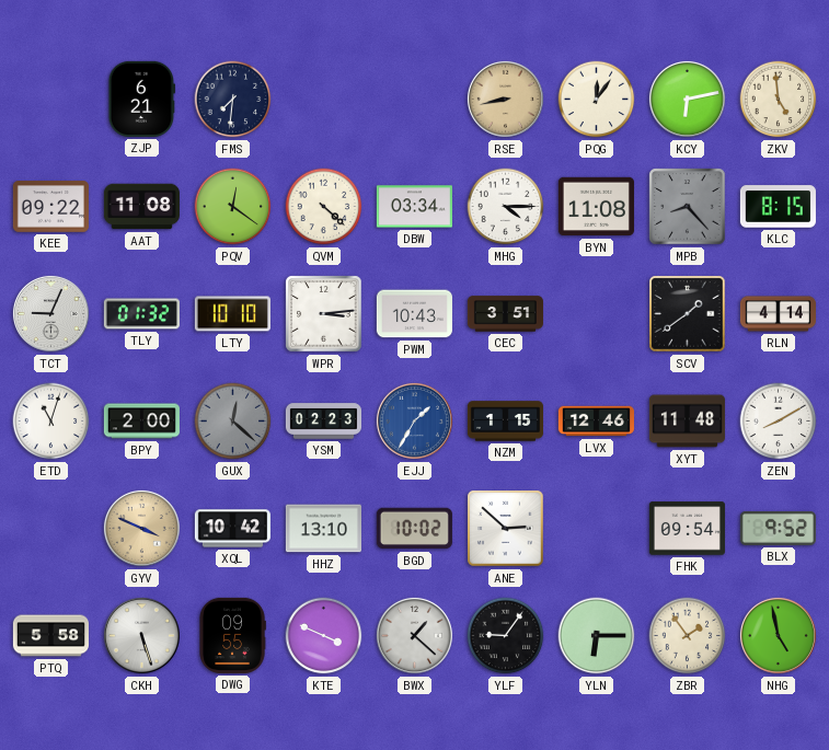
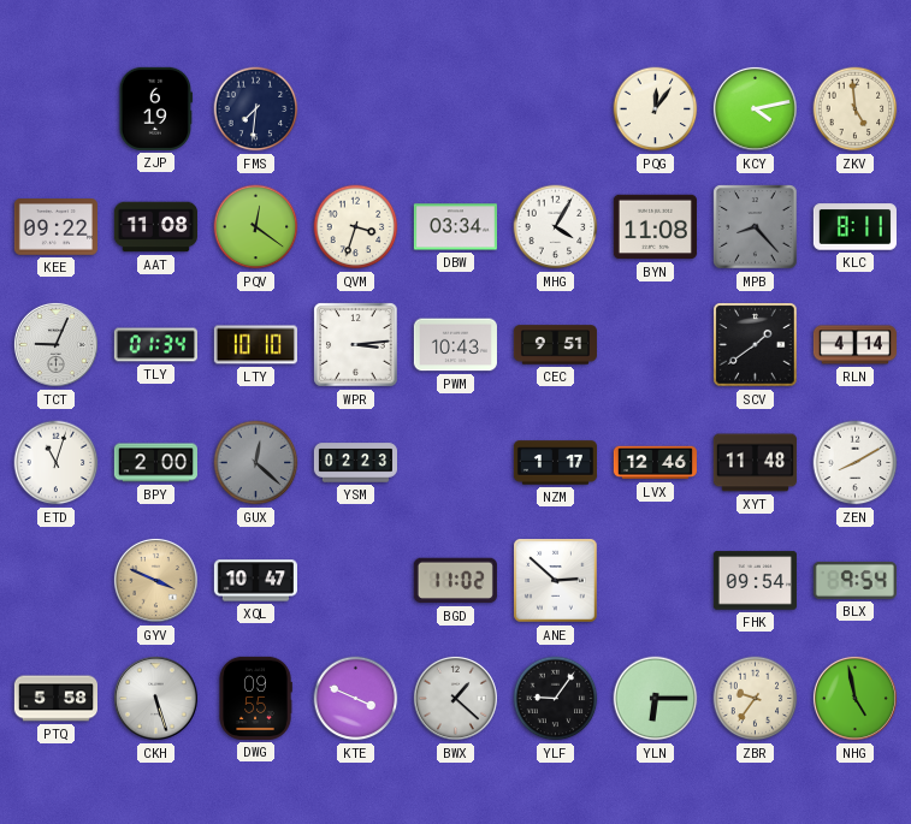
ZJP: 6:21 -> 6:19
RSE: 8:43 -> none
KCY: 6:13 -> 4:13
QVM: 4:22 -> 3:33
MHG: 4:15 -> 4:05
KLC: 8:15 -> 8:11
TLY: 01:32 -> 01:34
CEC: 3:51 -> 9:51
EJJ: 1:35 -> none
NZM: 1:15 -> 1:17
XQL: 10:42 -> 10:47
HHZ: 13:10 -> none
BGD: 10:02 -> 11:02
BLX: 9:52 -> 9:54
ZBR: 1:54 -> 9:36
